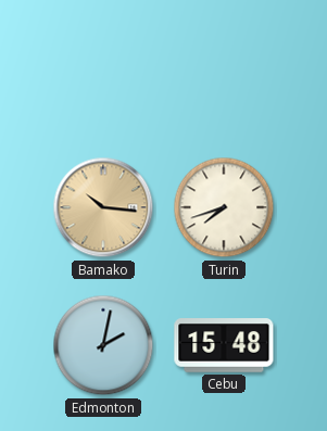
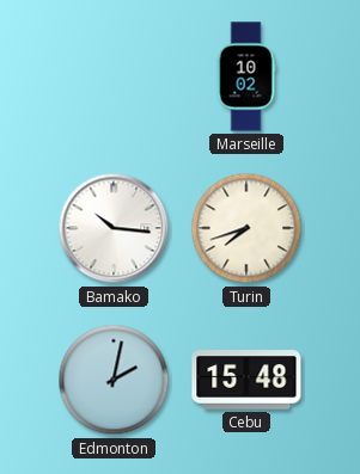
Marseille: none -> 10:02
Bamako dial: champagne -> white
